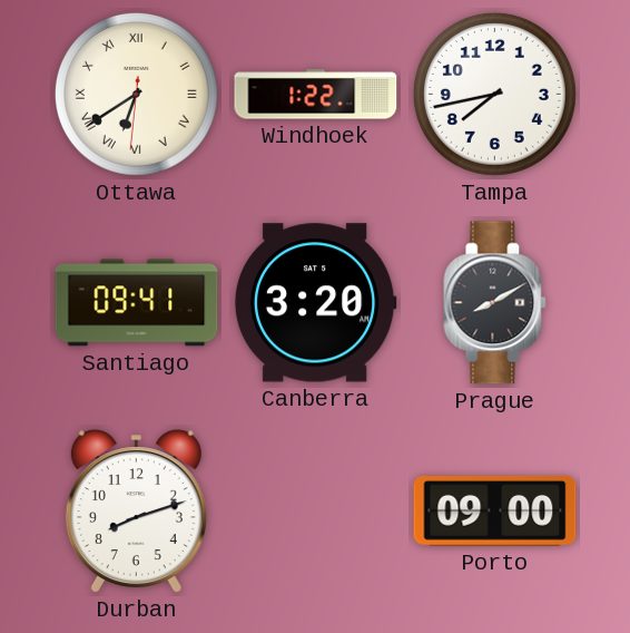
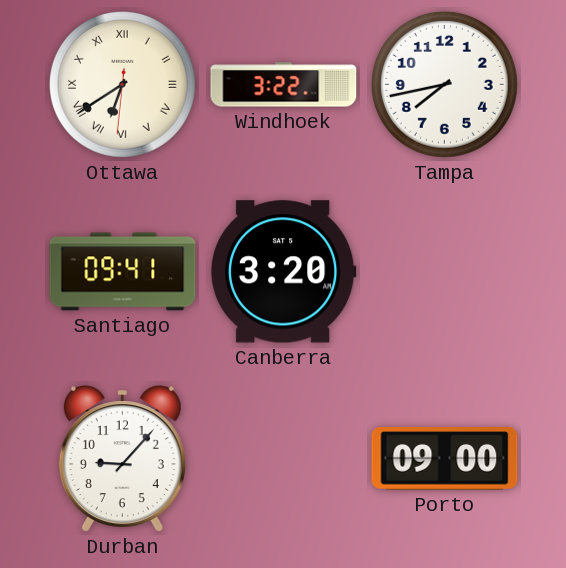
Windhoek: 1:22 -> 3:22
Prague: 8:10 -> none
Durban: 8:12 -> 9:07
